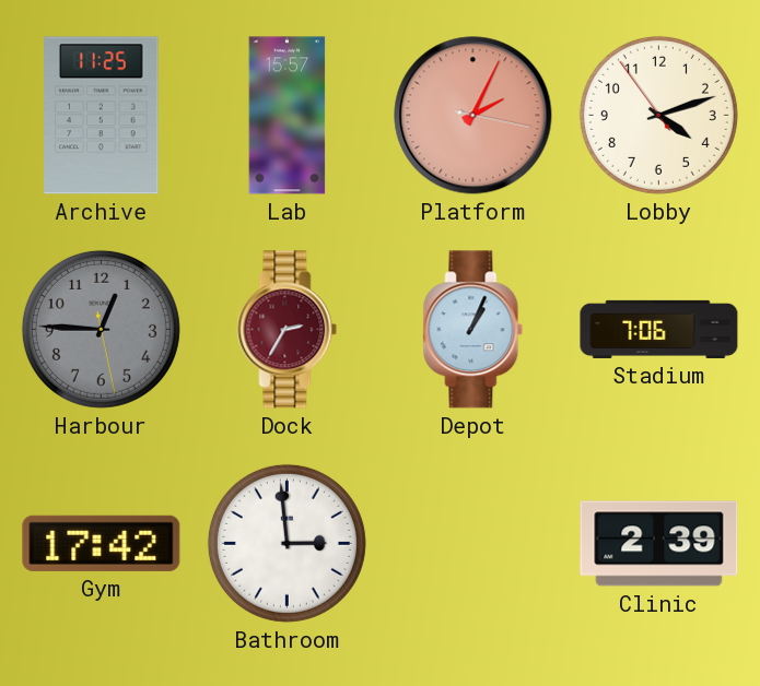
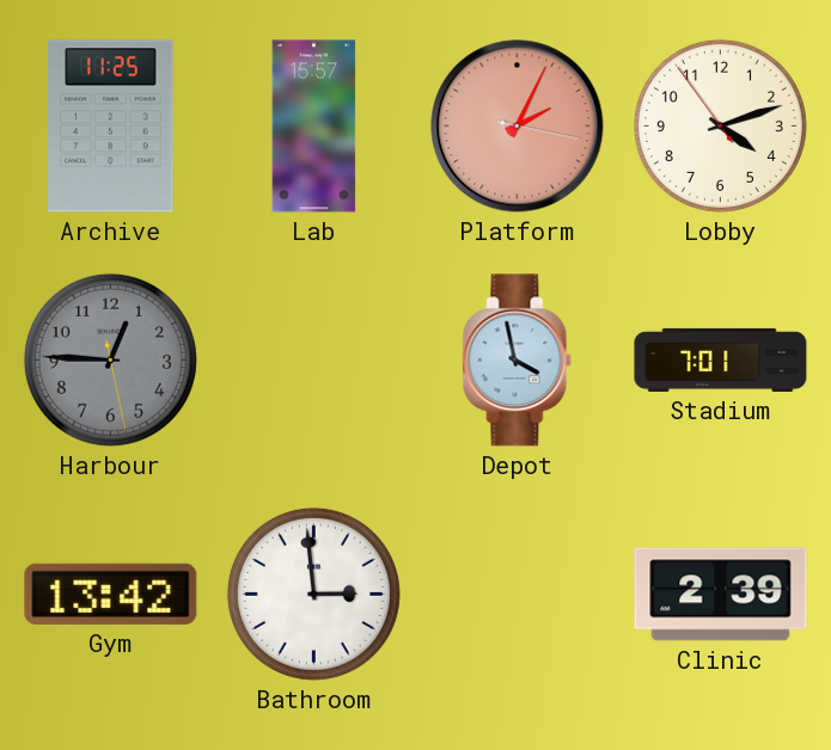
Dock: 2:35 -> none
Depot: 1:04 -> 3:58
Stadium: 7:06 -> 7:01
Gym: 17:42 -> 13:42
